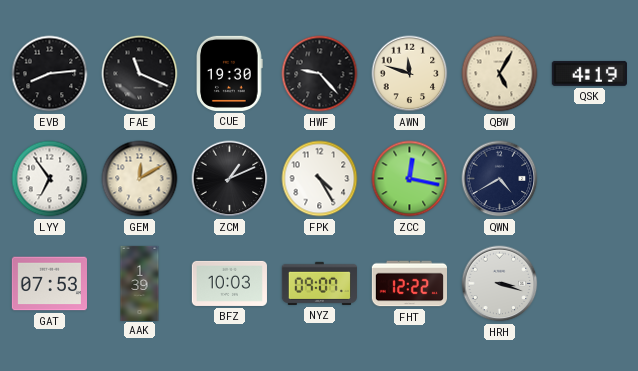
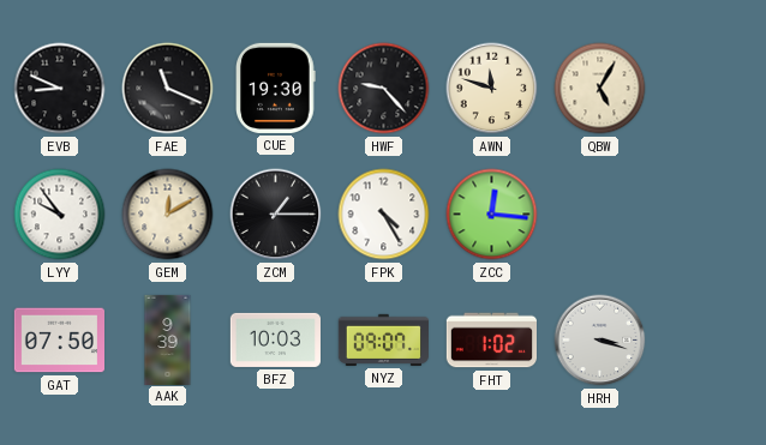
EVB: 8:14 -> 8:49
QSK: 4:19 -> none
LYY: 6:54 -> 9:54
ZCM: 1:11 -> 1:15
ZCC: 12:17 -> 12:16
QWN: 4:40 -> none
GAT: 07:53 -> 07:50
AAK: 1:39 -> 9:39
FHT: 12:22 -> 1:02
